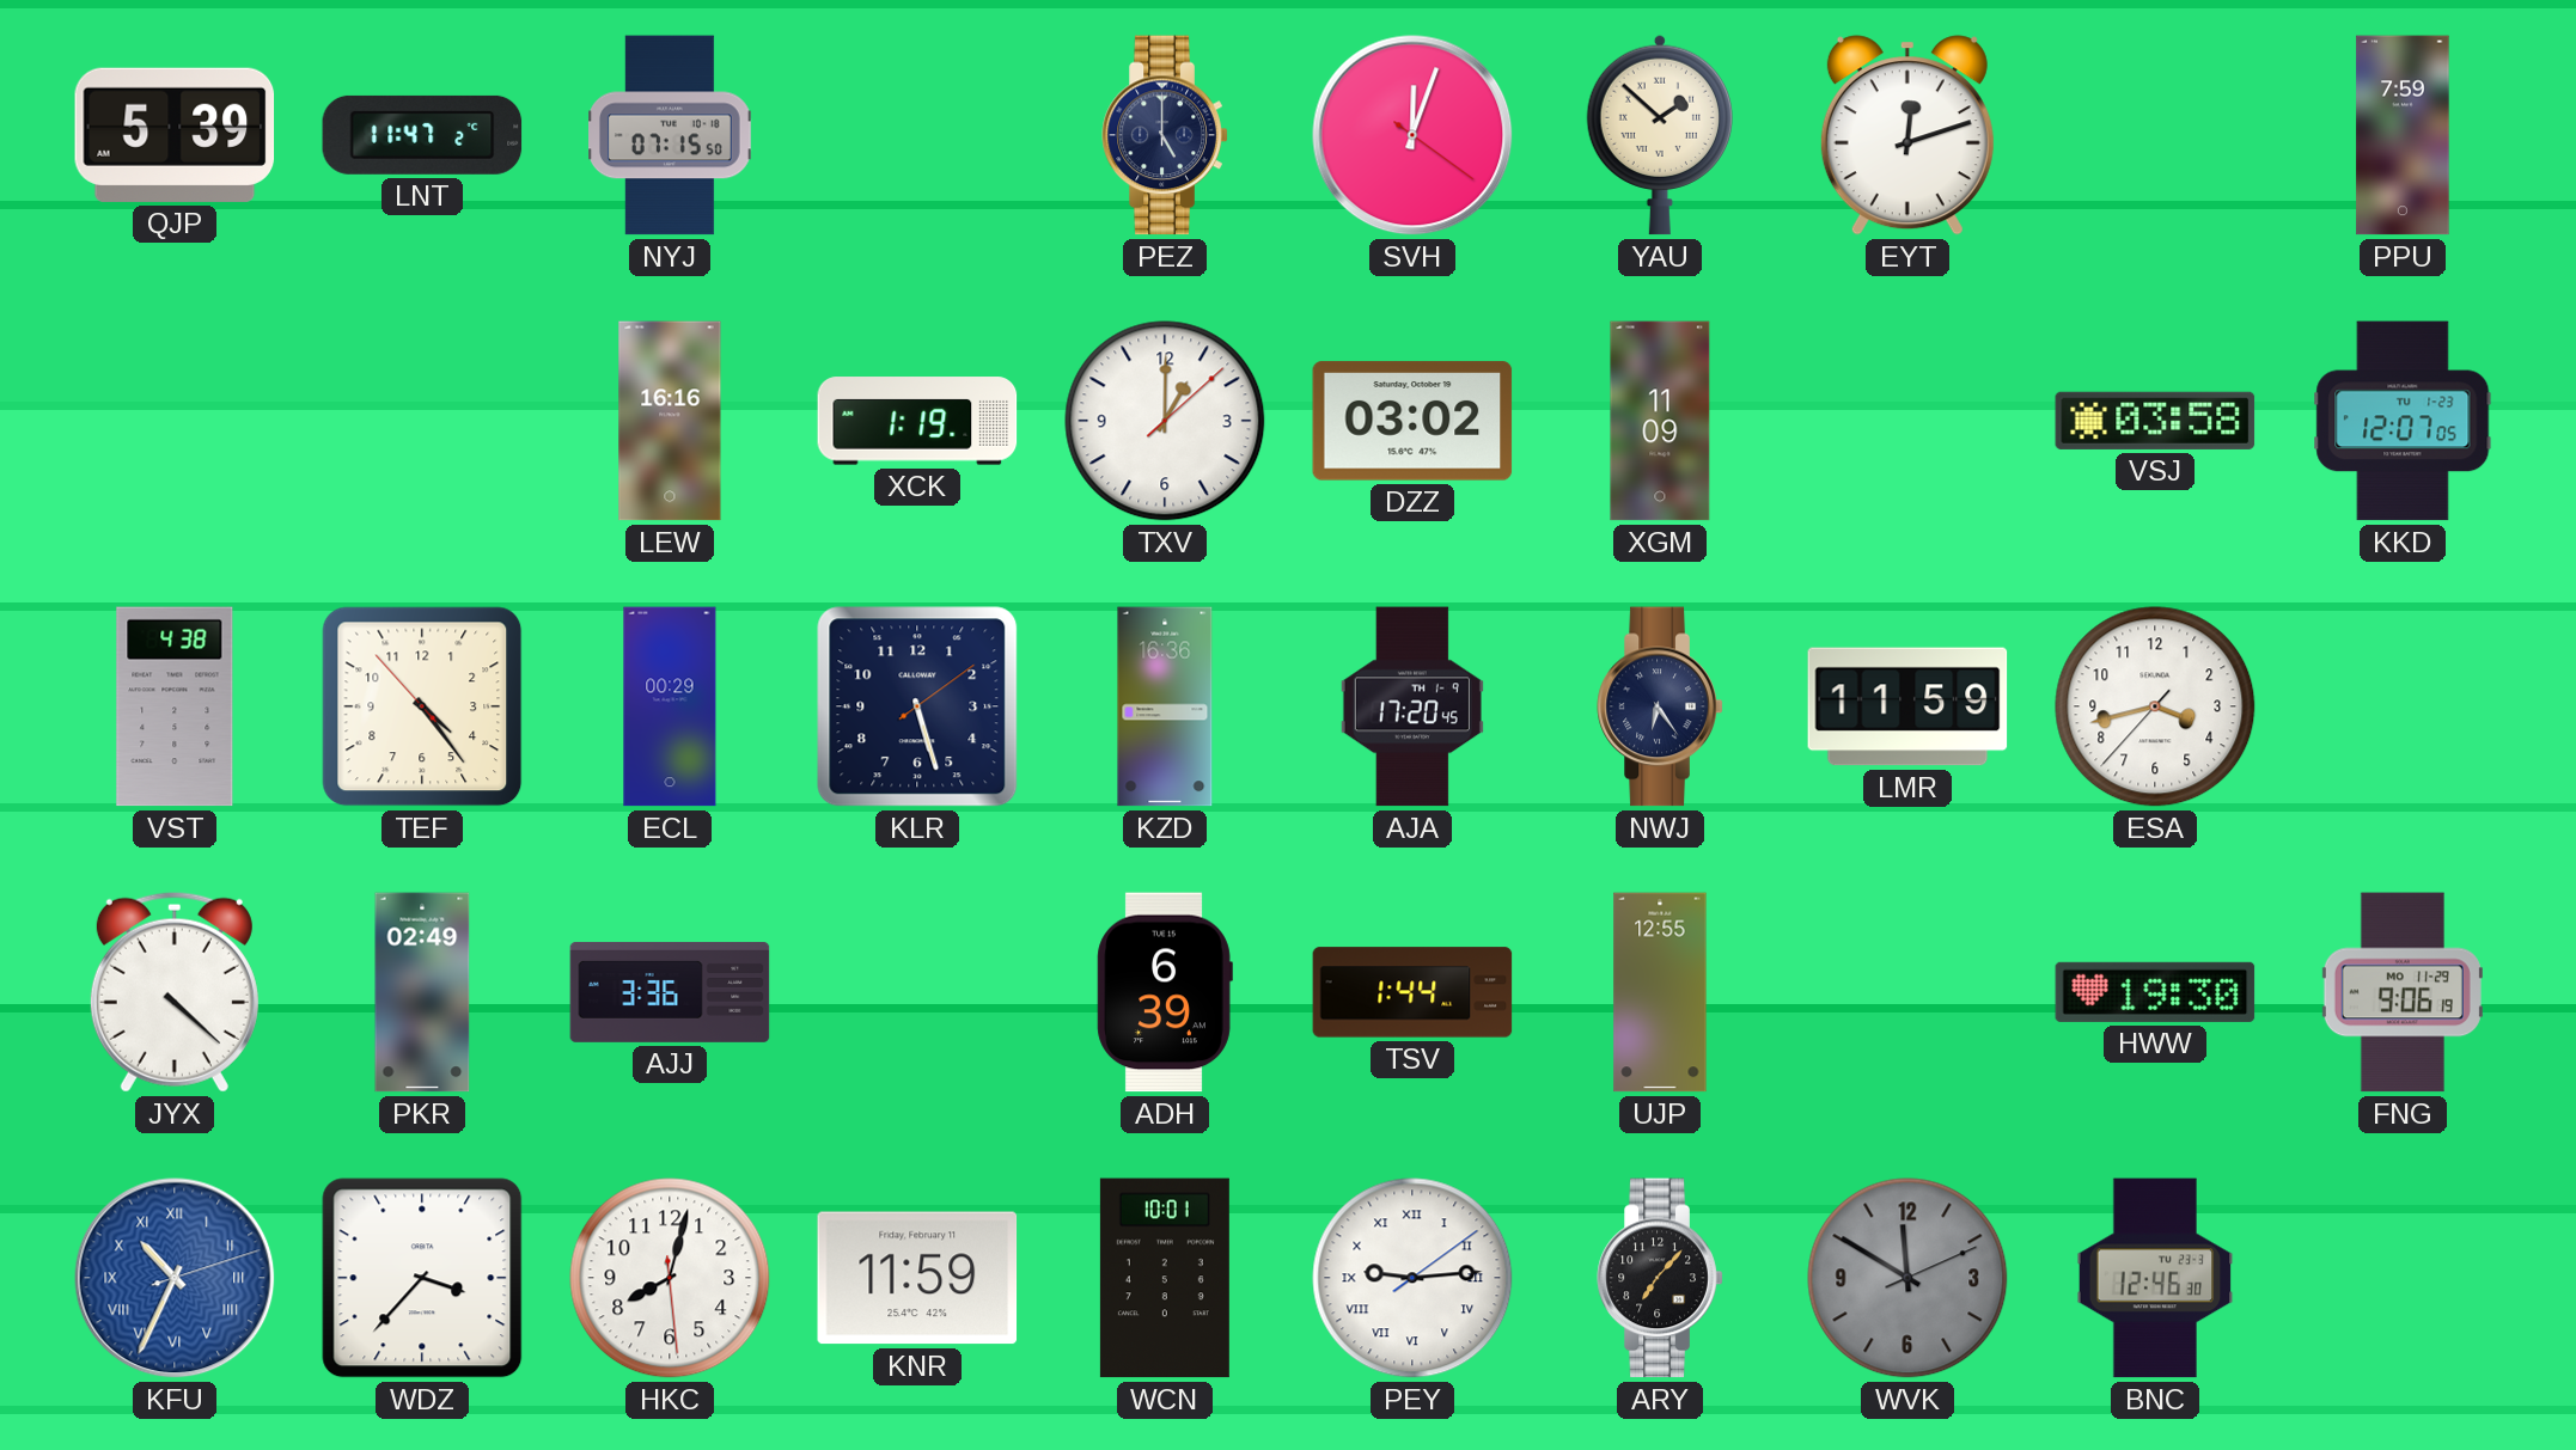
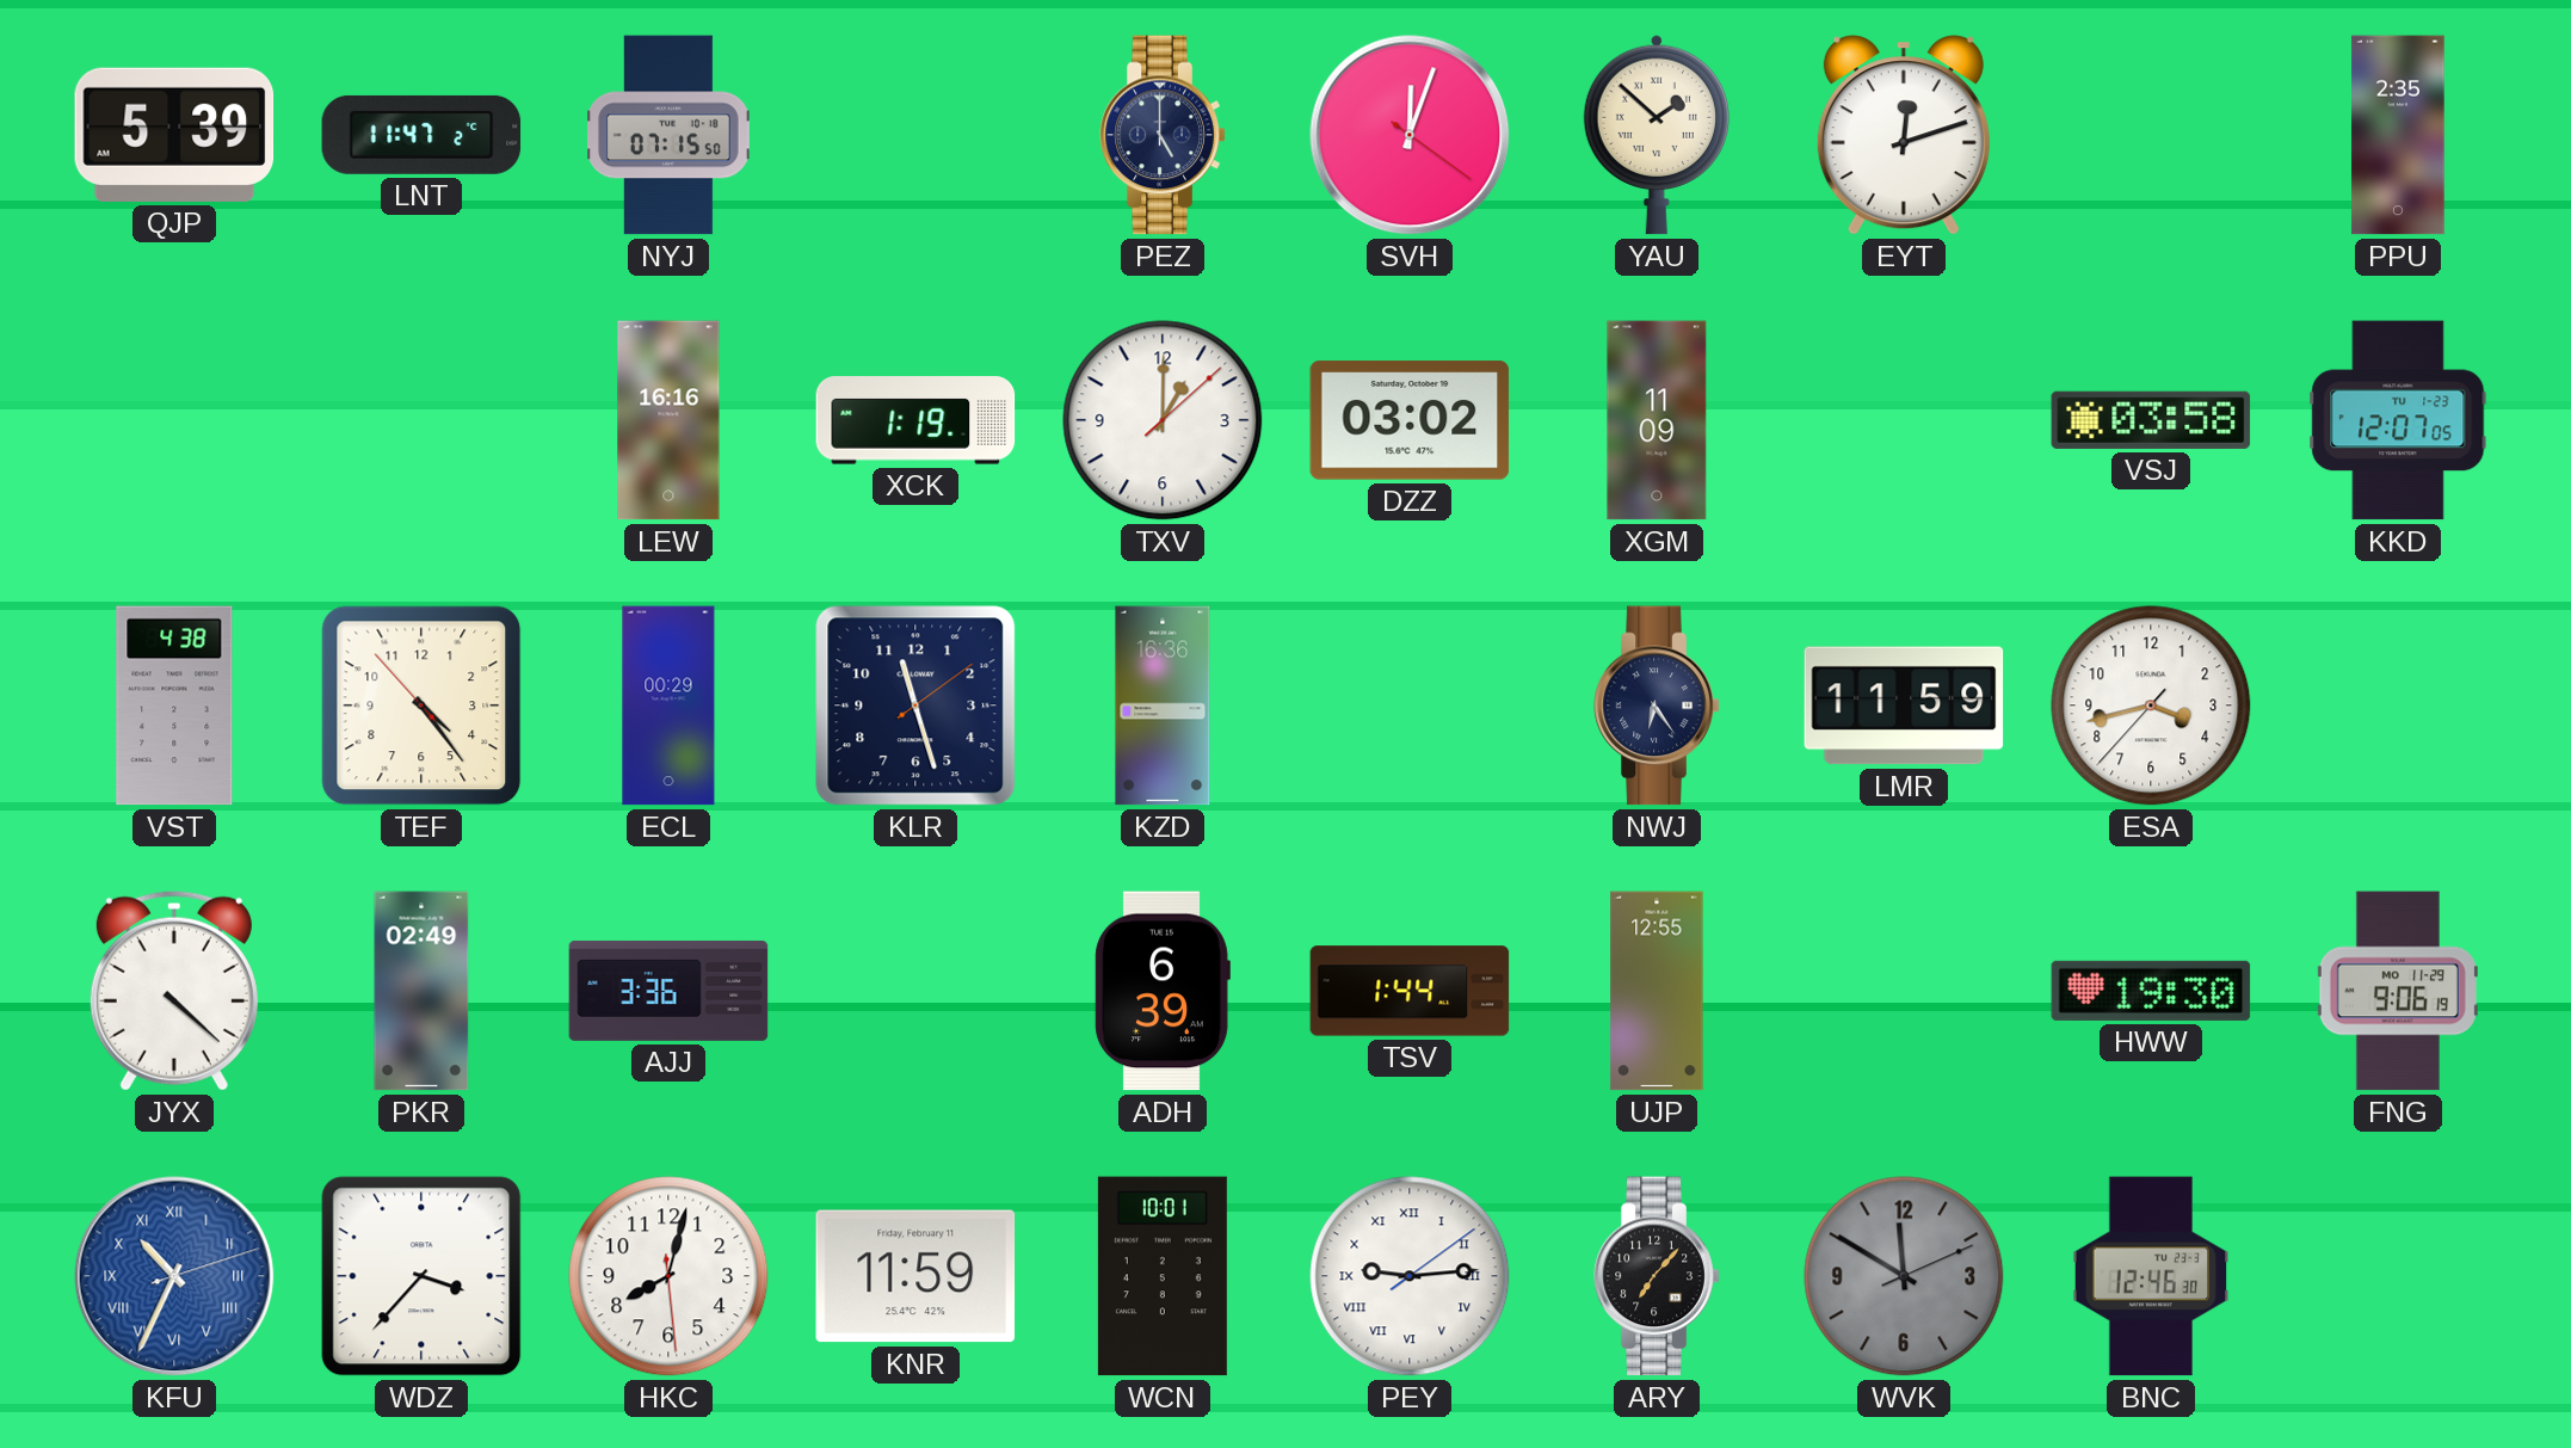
PPU: 7:59 -> 2:35
KLR: 5:27 -> 11:27
AJA: 17:20 -> none
